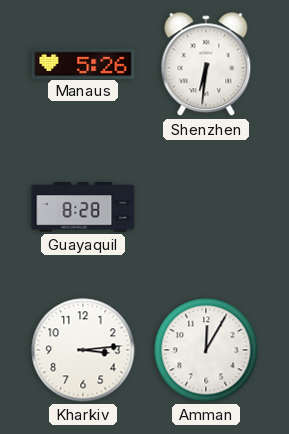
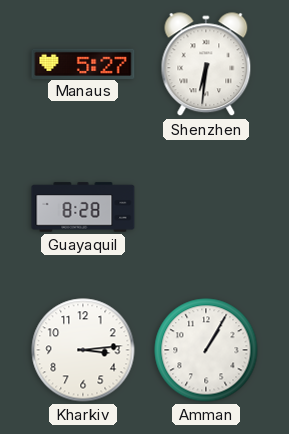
Manaus: 5:26 -> 5:27
Amman: 12:05 -> 1:05
